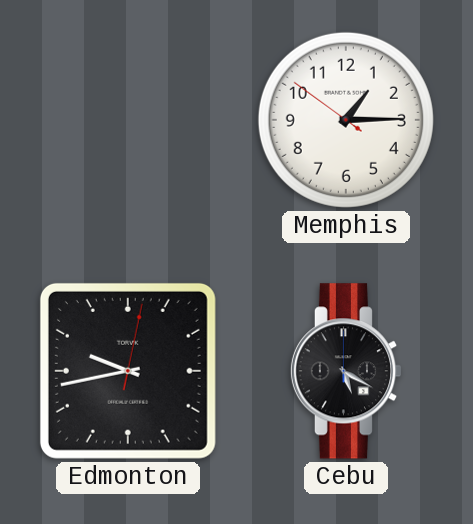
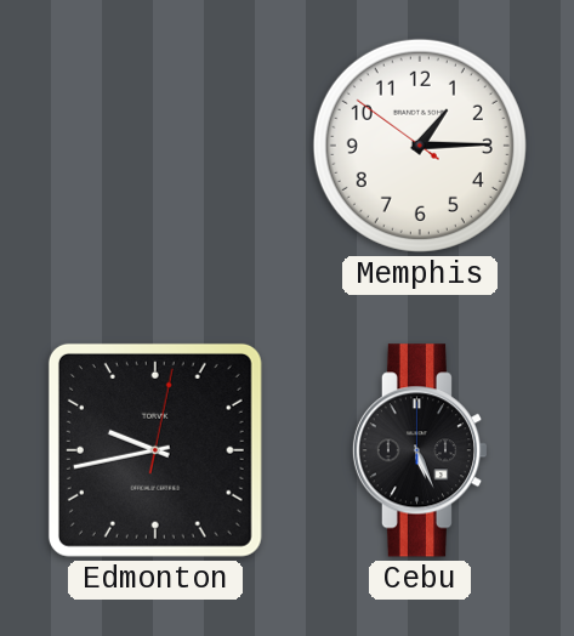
Cebu: 5:20 -> 5:26
